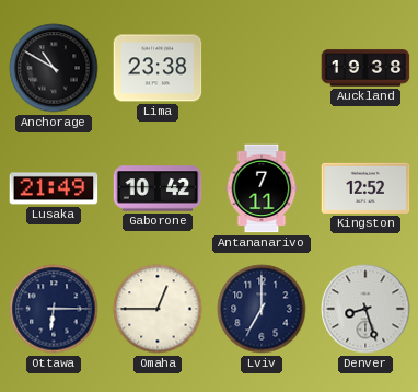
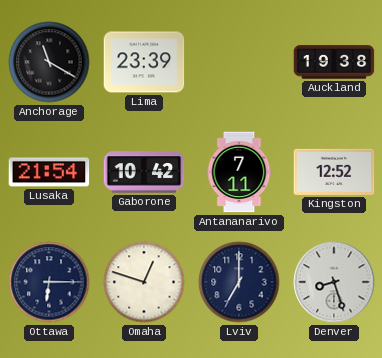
Anchorage: 10:50 -> 11:20
Lima: 23:38 -> 23:39
Lusaka: 21:49 -> 21:54
Omaha: 12:45 -> 12:48
